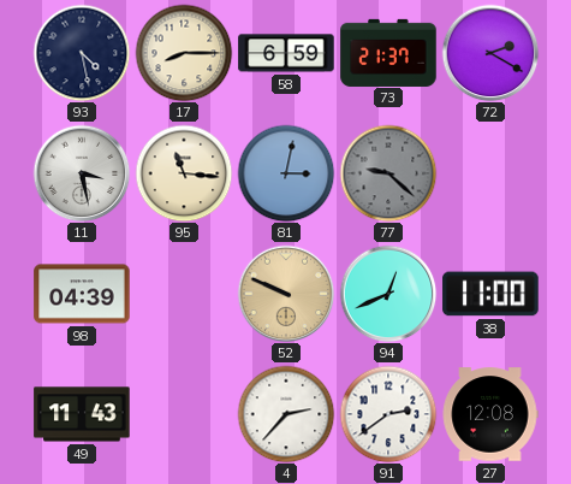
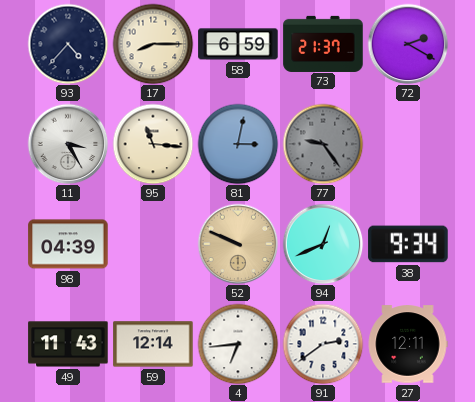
93: 4:28 -> 4:37
11: 3:28 -> 3:25
77: 9:22 -> 9:24
38: 11:00 -> 9:34
59: none -> 12:14
4: 2:37 -> 6:44
27: 12:08 -> 12:11
